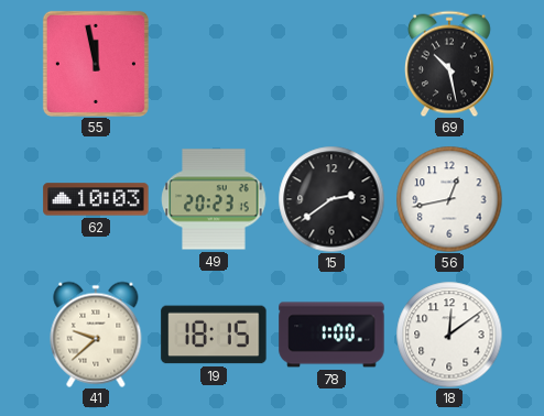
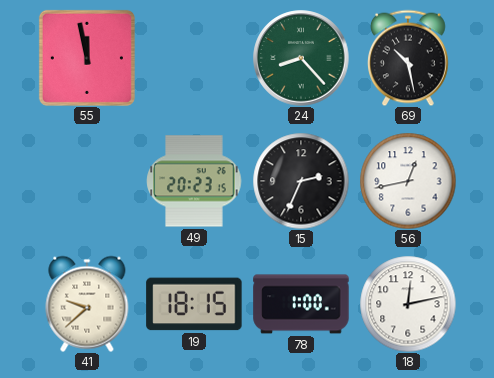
24: none -> 8:23
62: 10:03 -> none
15: 2:39 -> 2:34
18: 12:09 -> 12:13
